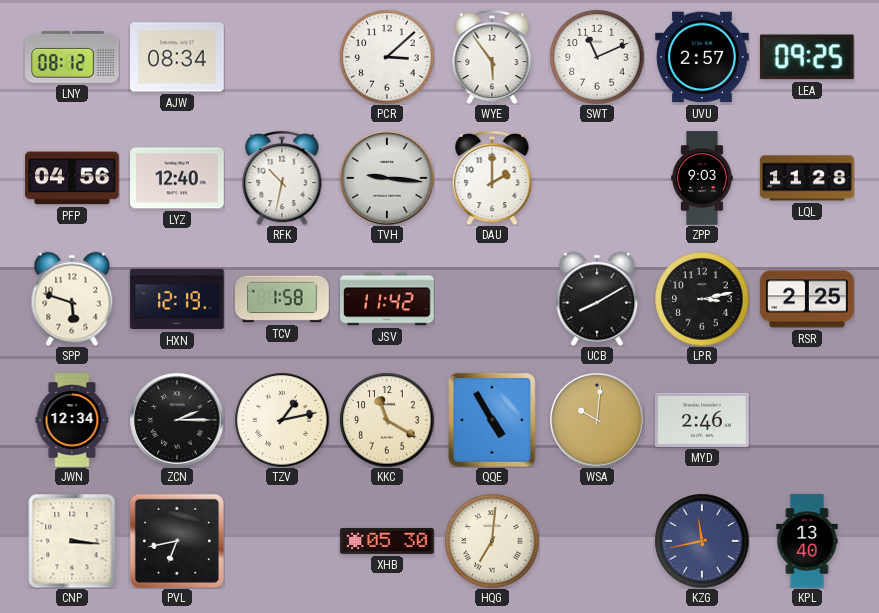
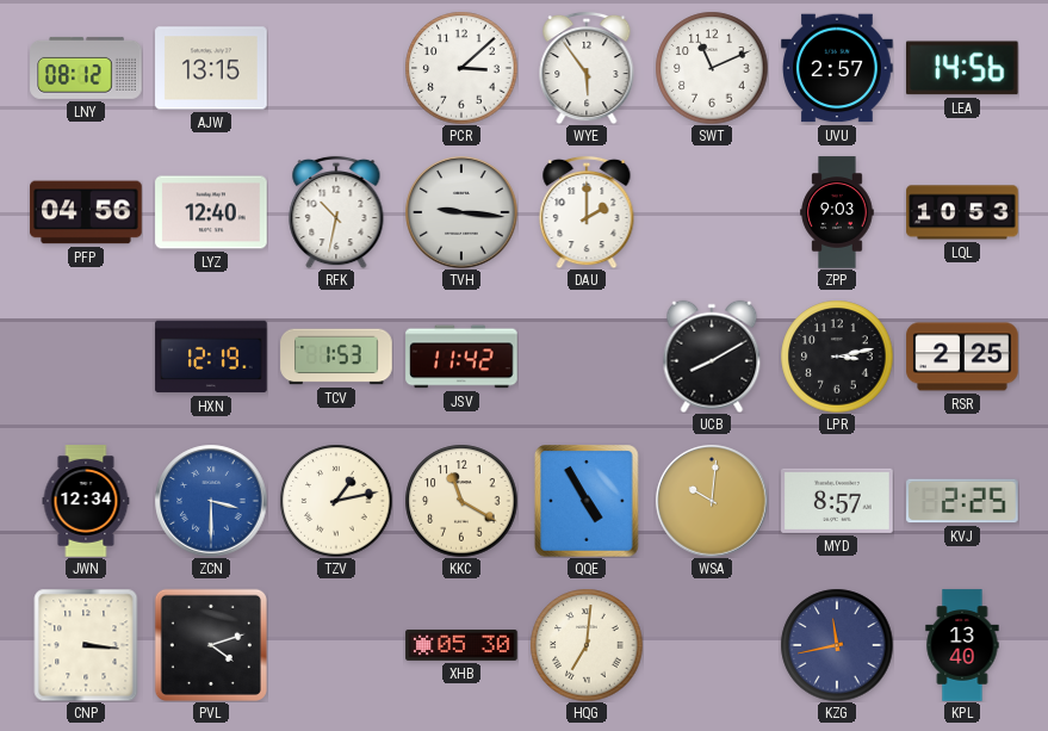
AJW: 08:34 -> 13:15
LEA: 09:25 -> 14:56
LQL: 11:28 -> 10:53
SPP: 5:48 -> none
TCV: 1:58 -> 1:53
ZCN: 2:15 -> 3:30
ZCN dial: black -> blue
MYD: 2:46 -> 8:57
KVJ: none -> 2:25
PVL: 6:43 -> 4:12
